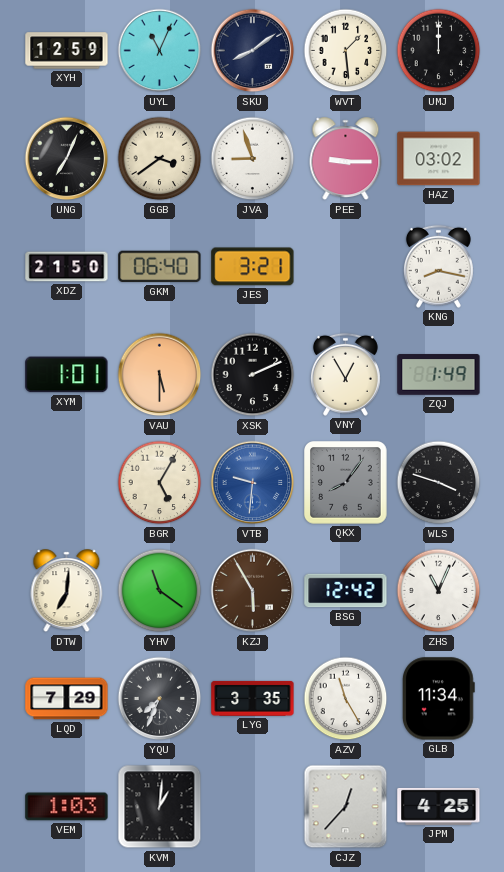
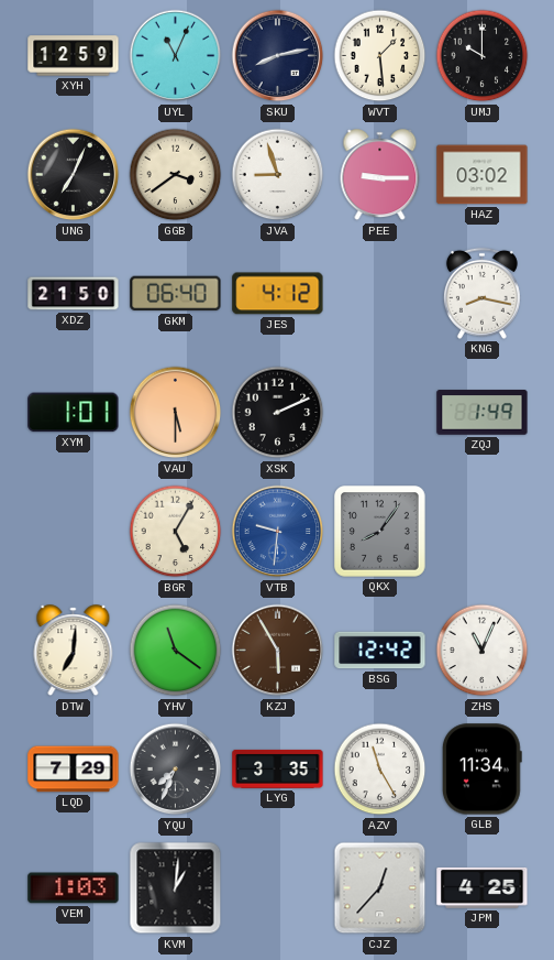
SKU: 8:09 -> 8:13
UMJ: 12:00 -> 10:00
JES: 3:21 -> 4:12
VNY: 12:55 -> none
WLS: 3:48 -> none
